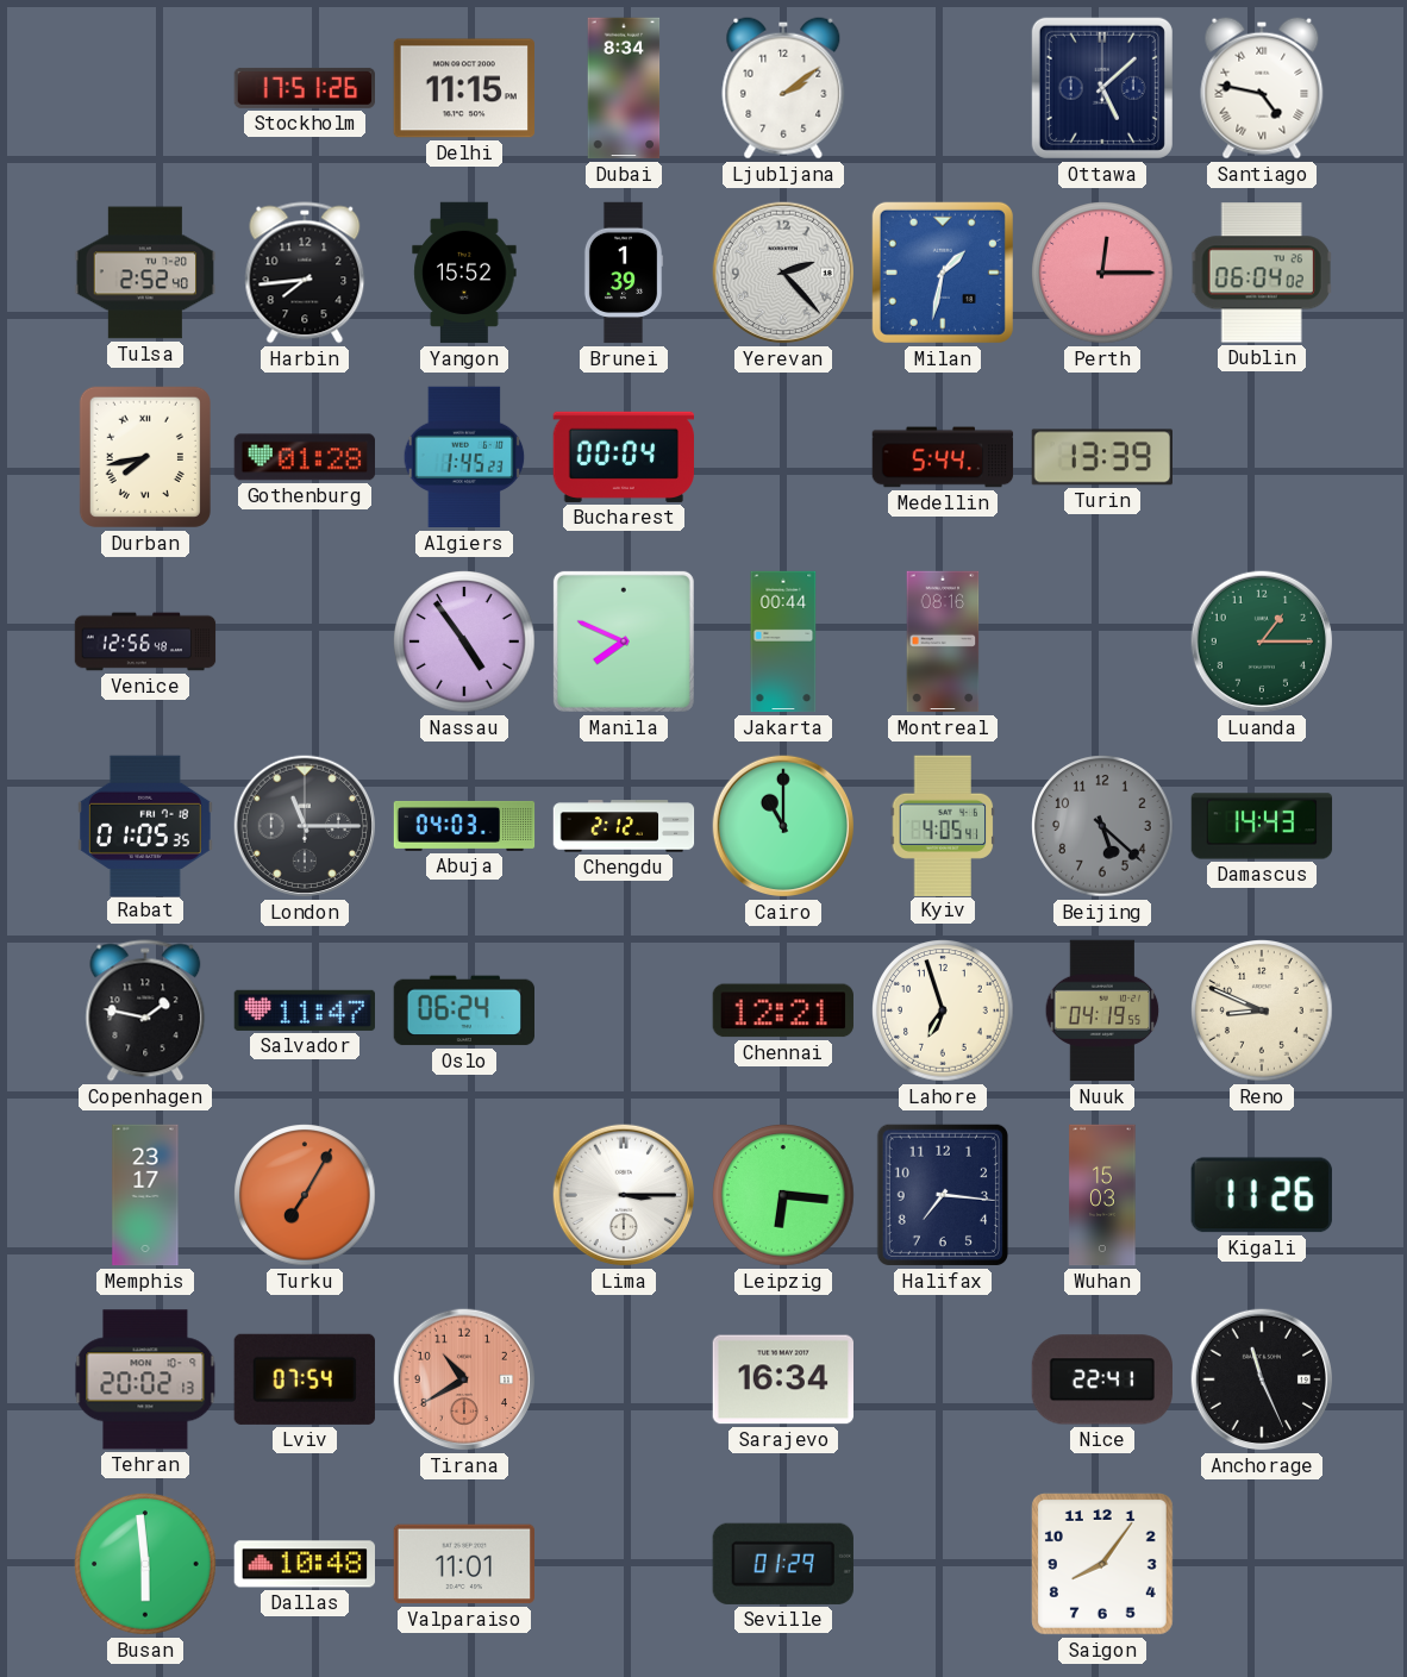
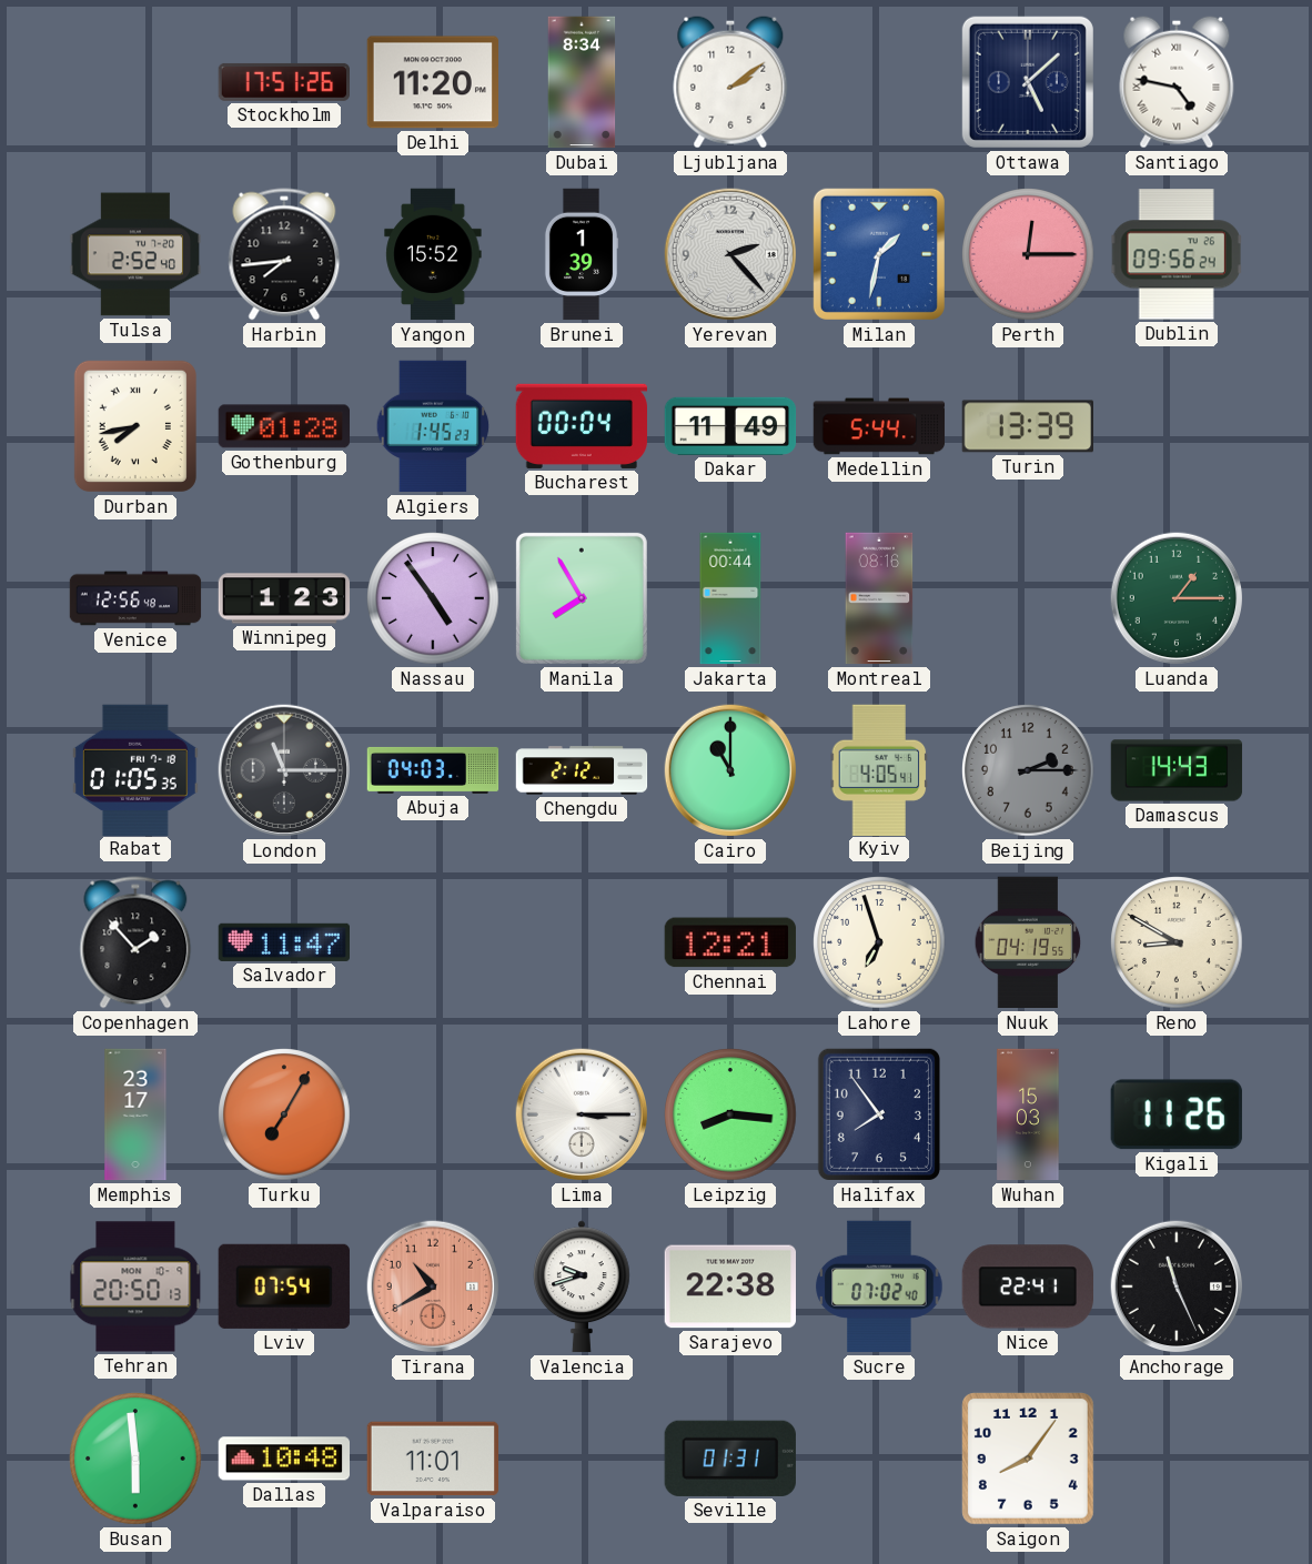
Delhi: 11:15 -> 11:20
Dublin: 06:04 -> 09:56
Dakar: none -> 11:49
Winnipeg: none -> 1:23
Manila: 7:49 -> 7:55
Beijing: 5:22 -> 2:15
Copenhagen: 1:47 -> 1:53
Oslo: 06:24 -> none
Reno: 8:49 -> 8:50
Leipzig: 6:16 -> 8:16
Halifax: 7:16 -> 7:54
Tehran: 20:02 -> 20:50
Valencia: none -> 9:42
Sarajevo: 16:34 -> 22:38
Sucre: none -> 07:02
Seville: 01:29 -> 01:31
